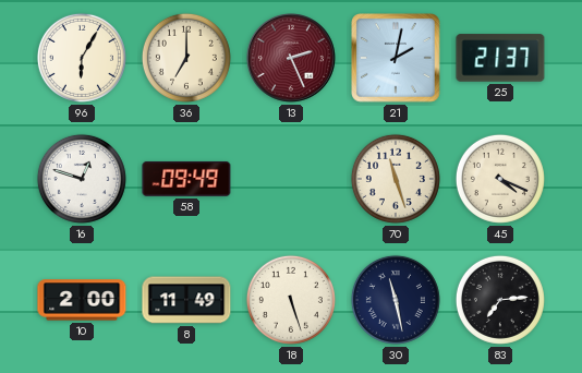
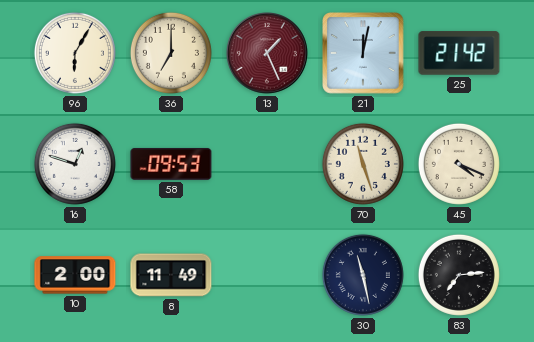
13: 2:26 -> 1:26
21: 2:02 -> 12:02
25: 21:37 -> 21:42
58: 09:49 -> 09:53
18: 5:27 -> none
